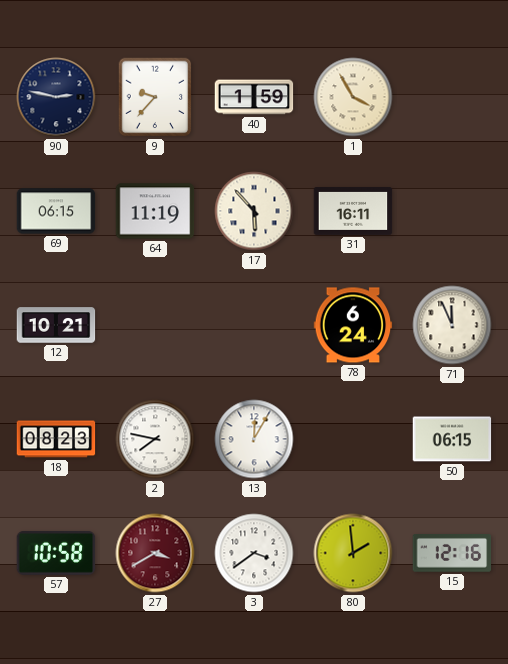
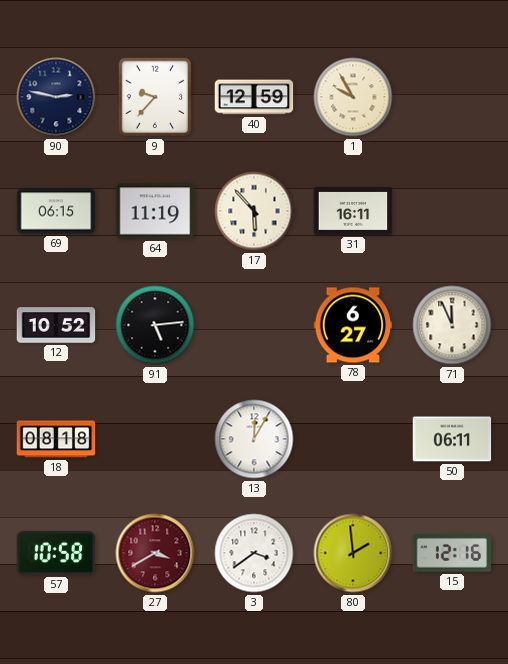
40: 1:59 -> 12:59
1: 3:55 -> 9:55
12: 10:21 -> 10:52
91: none -> 5:14
78: 6:24 -> 6:27
18: 08:23 -> 08:18
2: 7:47 -> none
50: 06:15 -> 06:11
